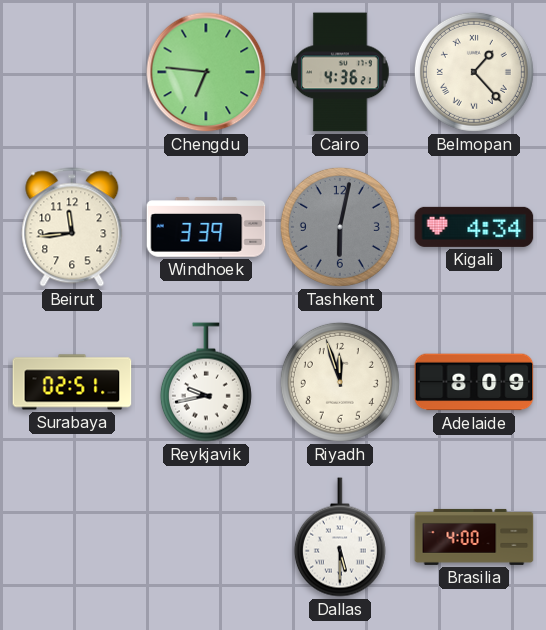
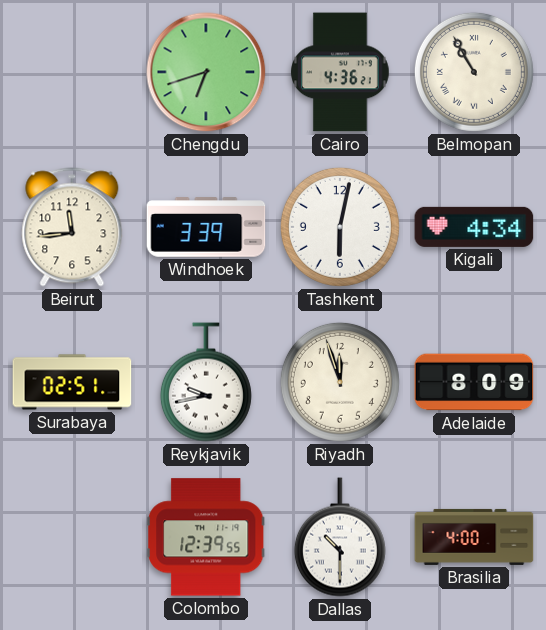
Chengdu: 6:46 -> 6:42
Belmopan: 1:23 -> 10:55
Tashkent dial: grey -> white
Colombo: none -> 12:39
Dallas: 5:30 -> 10:30
